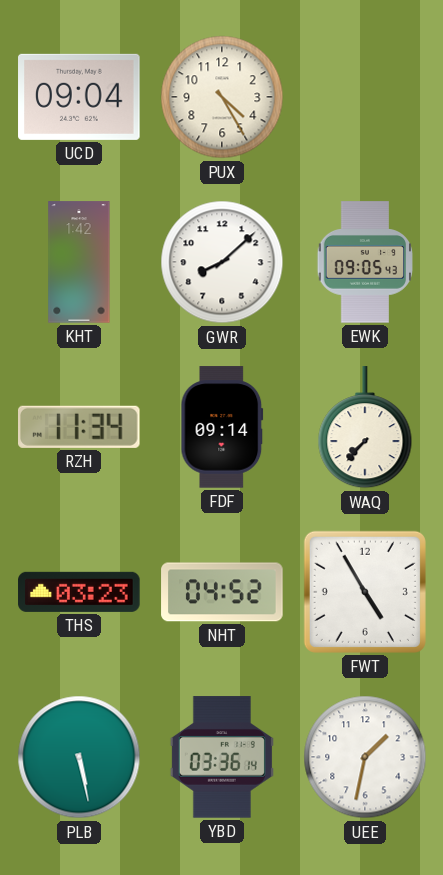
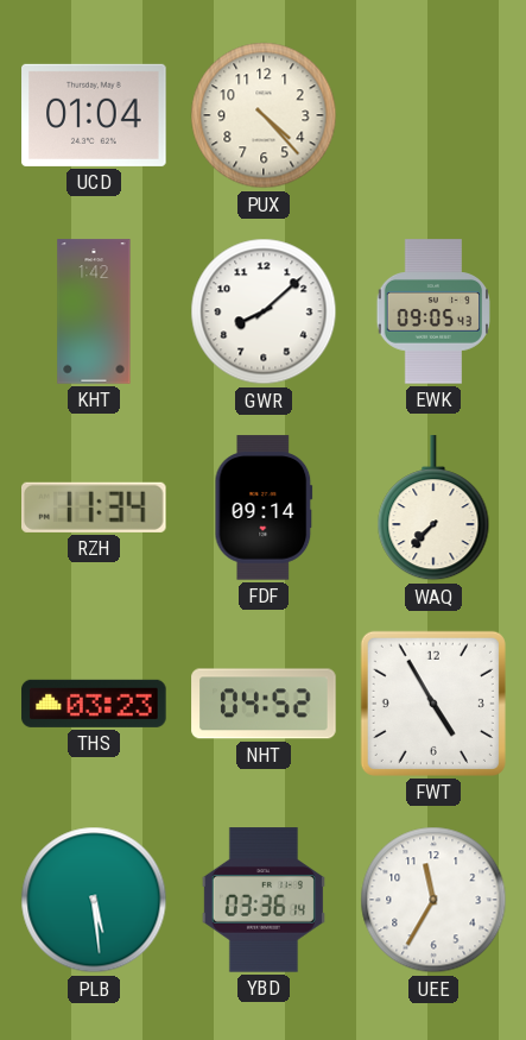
UCD: 09:04 -> 01:04
PUX: 4:25 -> 4:23
PLB: 5:28 -> 5:29
UEE: 1:32 -> 11:35
